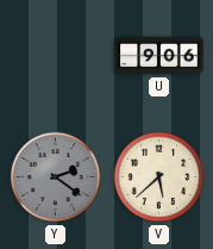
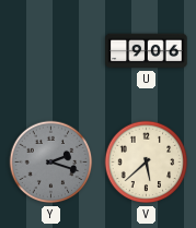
Y: 2:21 -> 2:18
